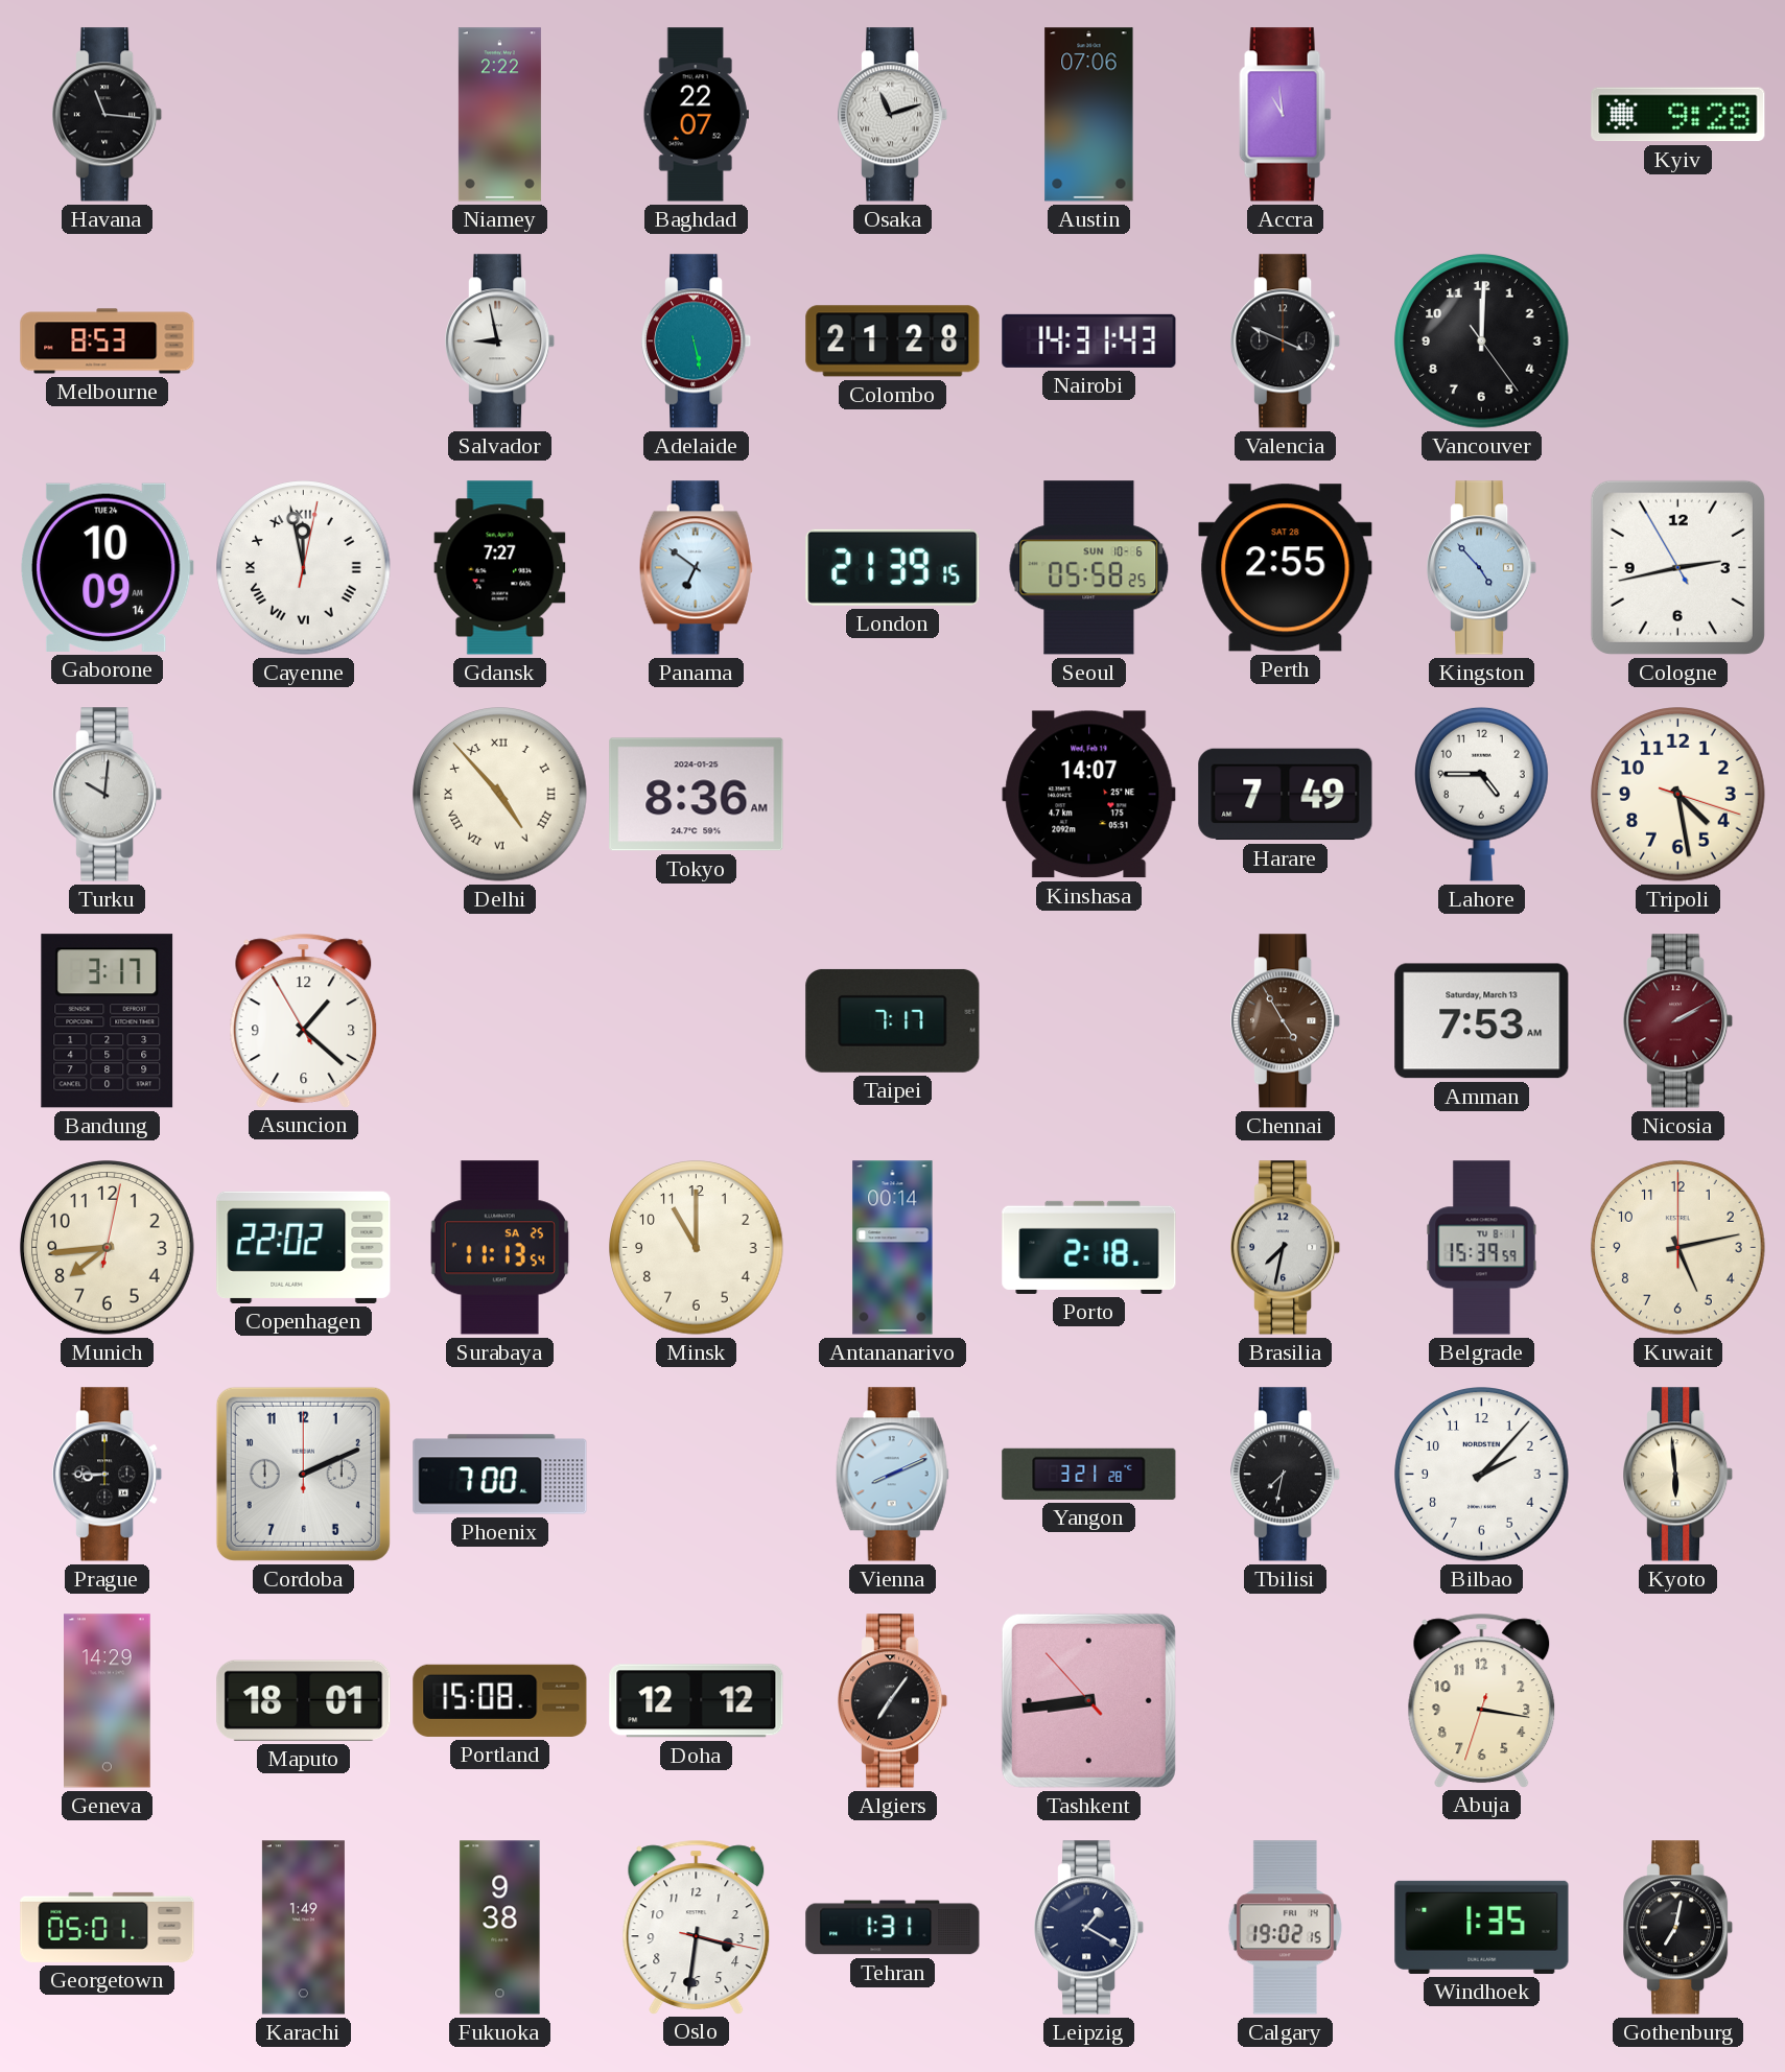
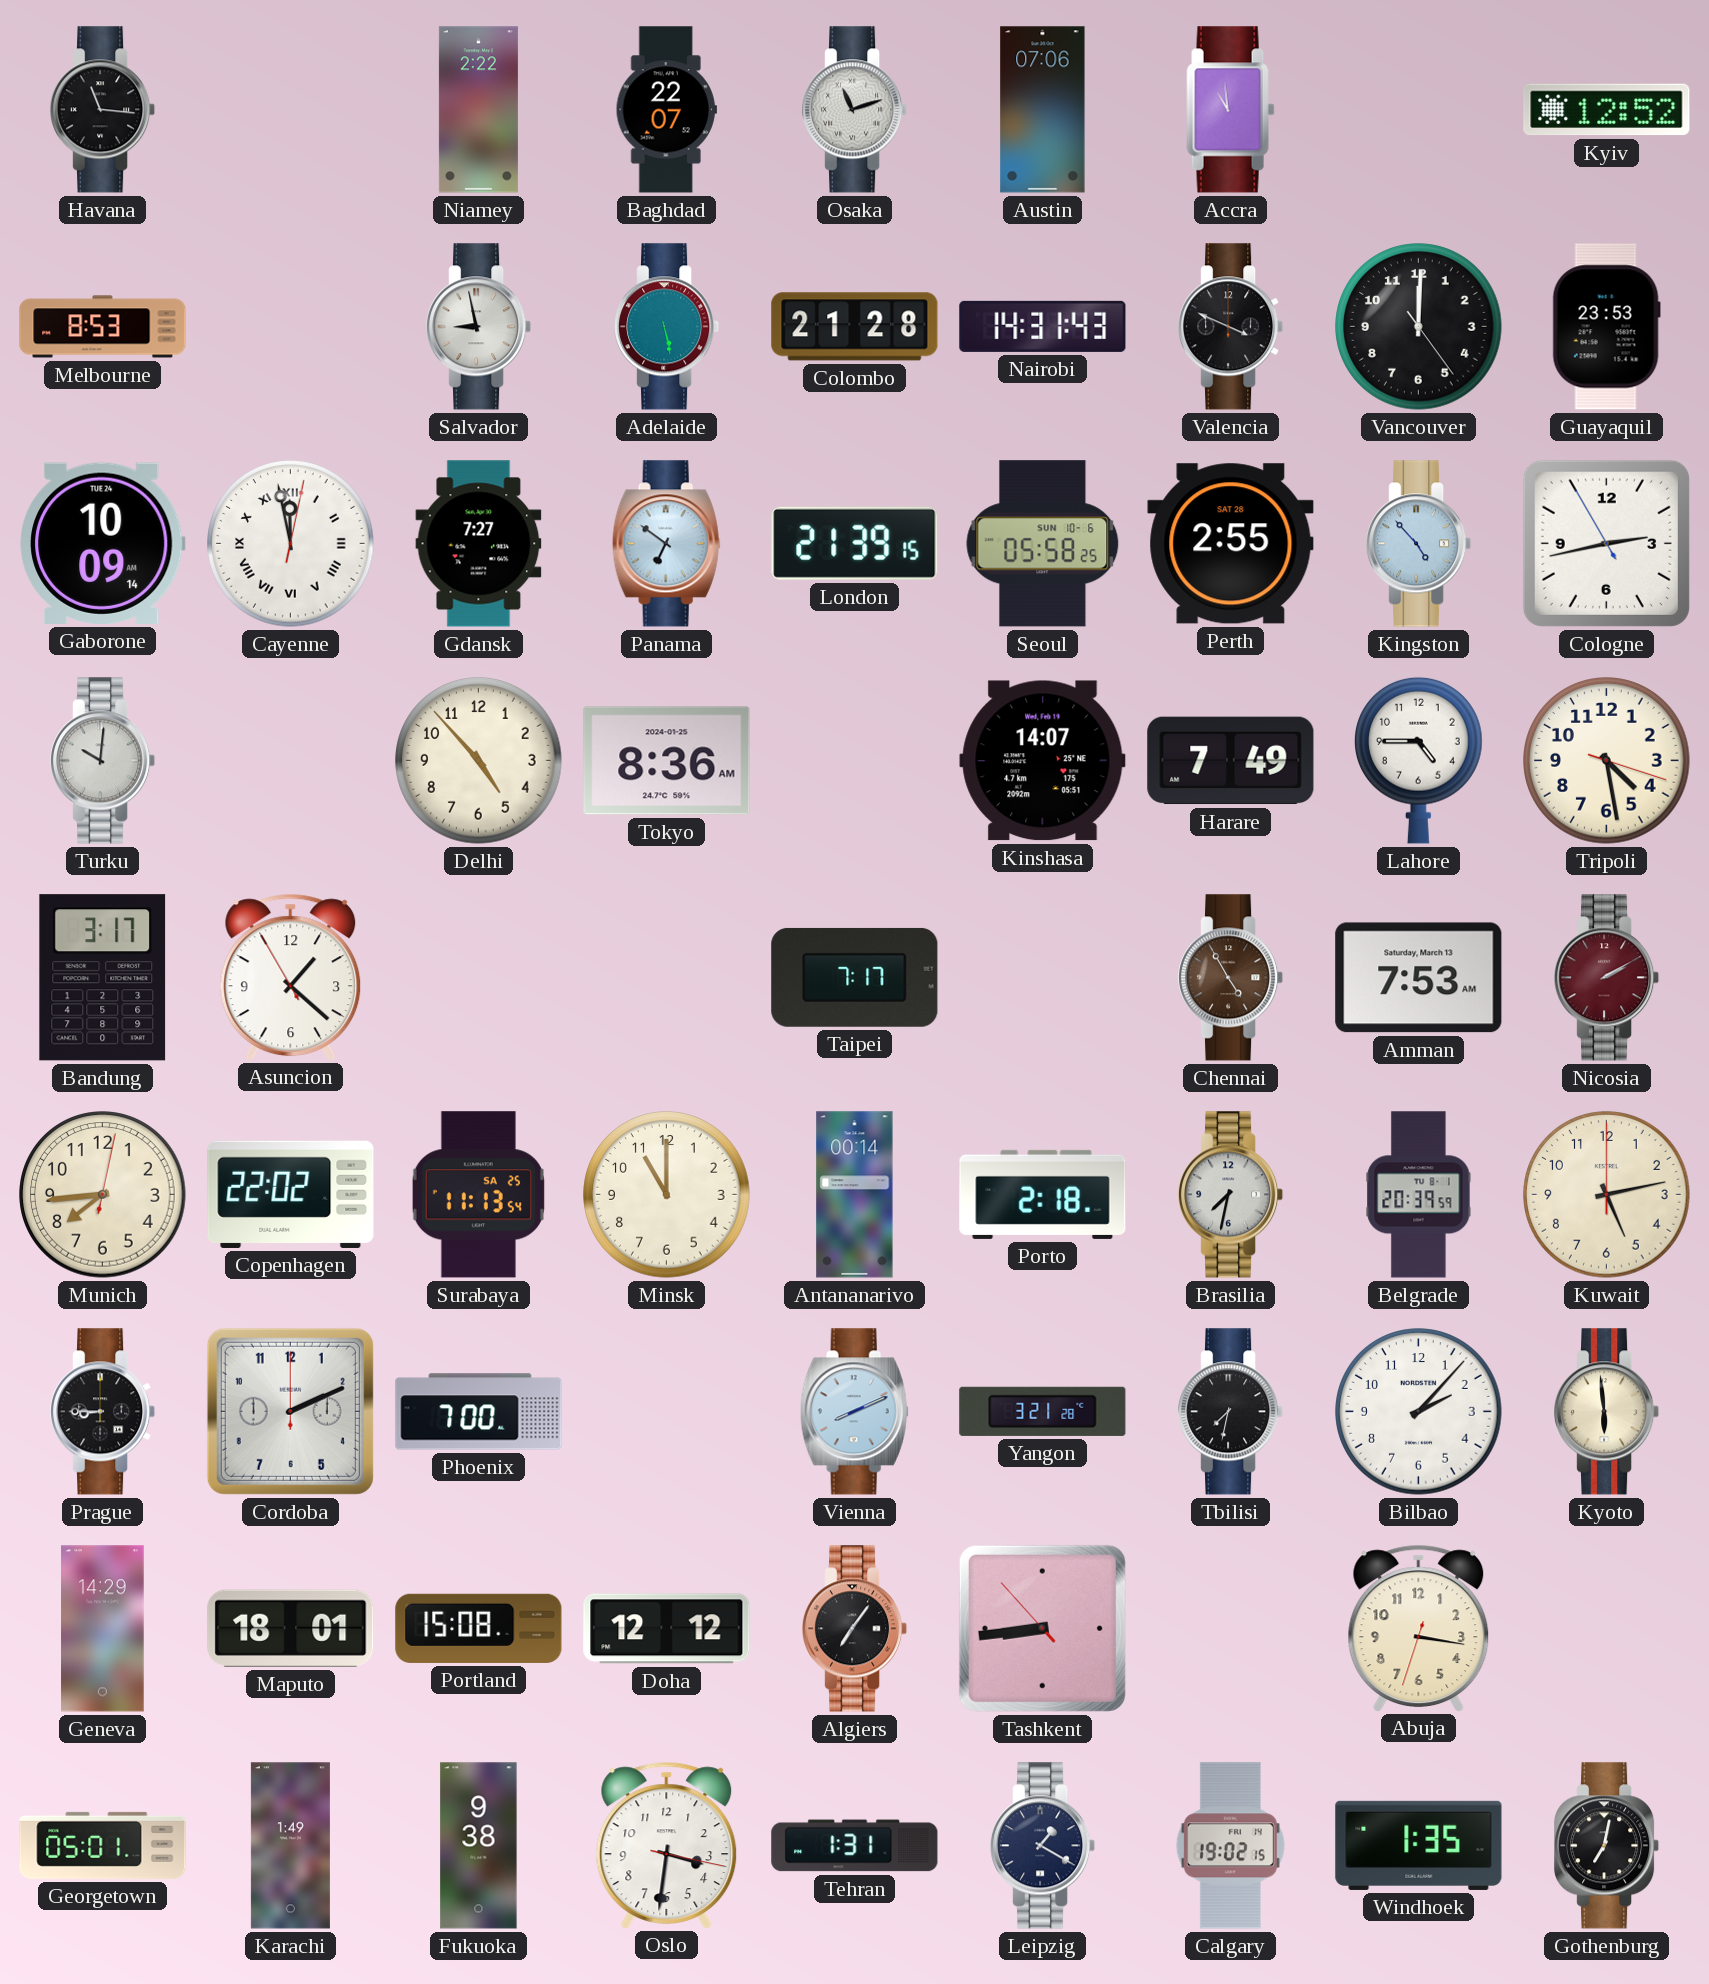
Kyiv: 9:28 -> 12:52
Guayaquil: none -> 23:53
Delhi numerals: Roman -> Arabic
Belgrade: 15:39 -> 20:39
